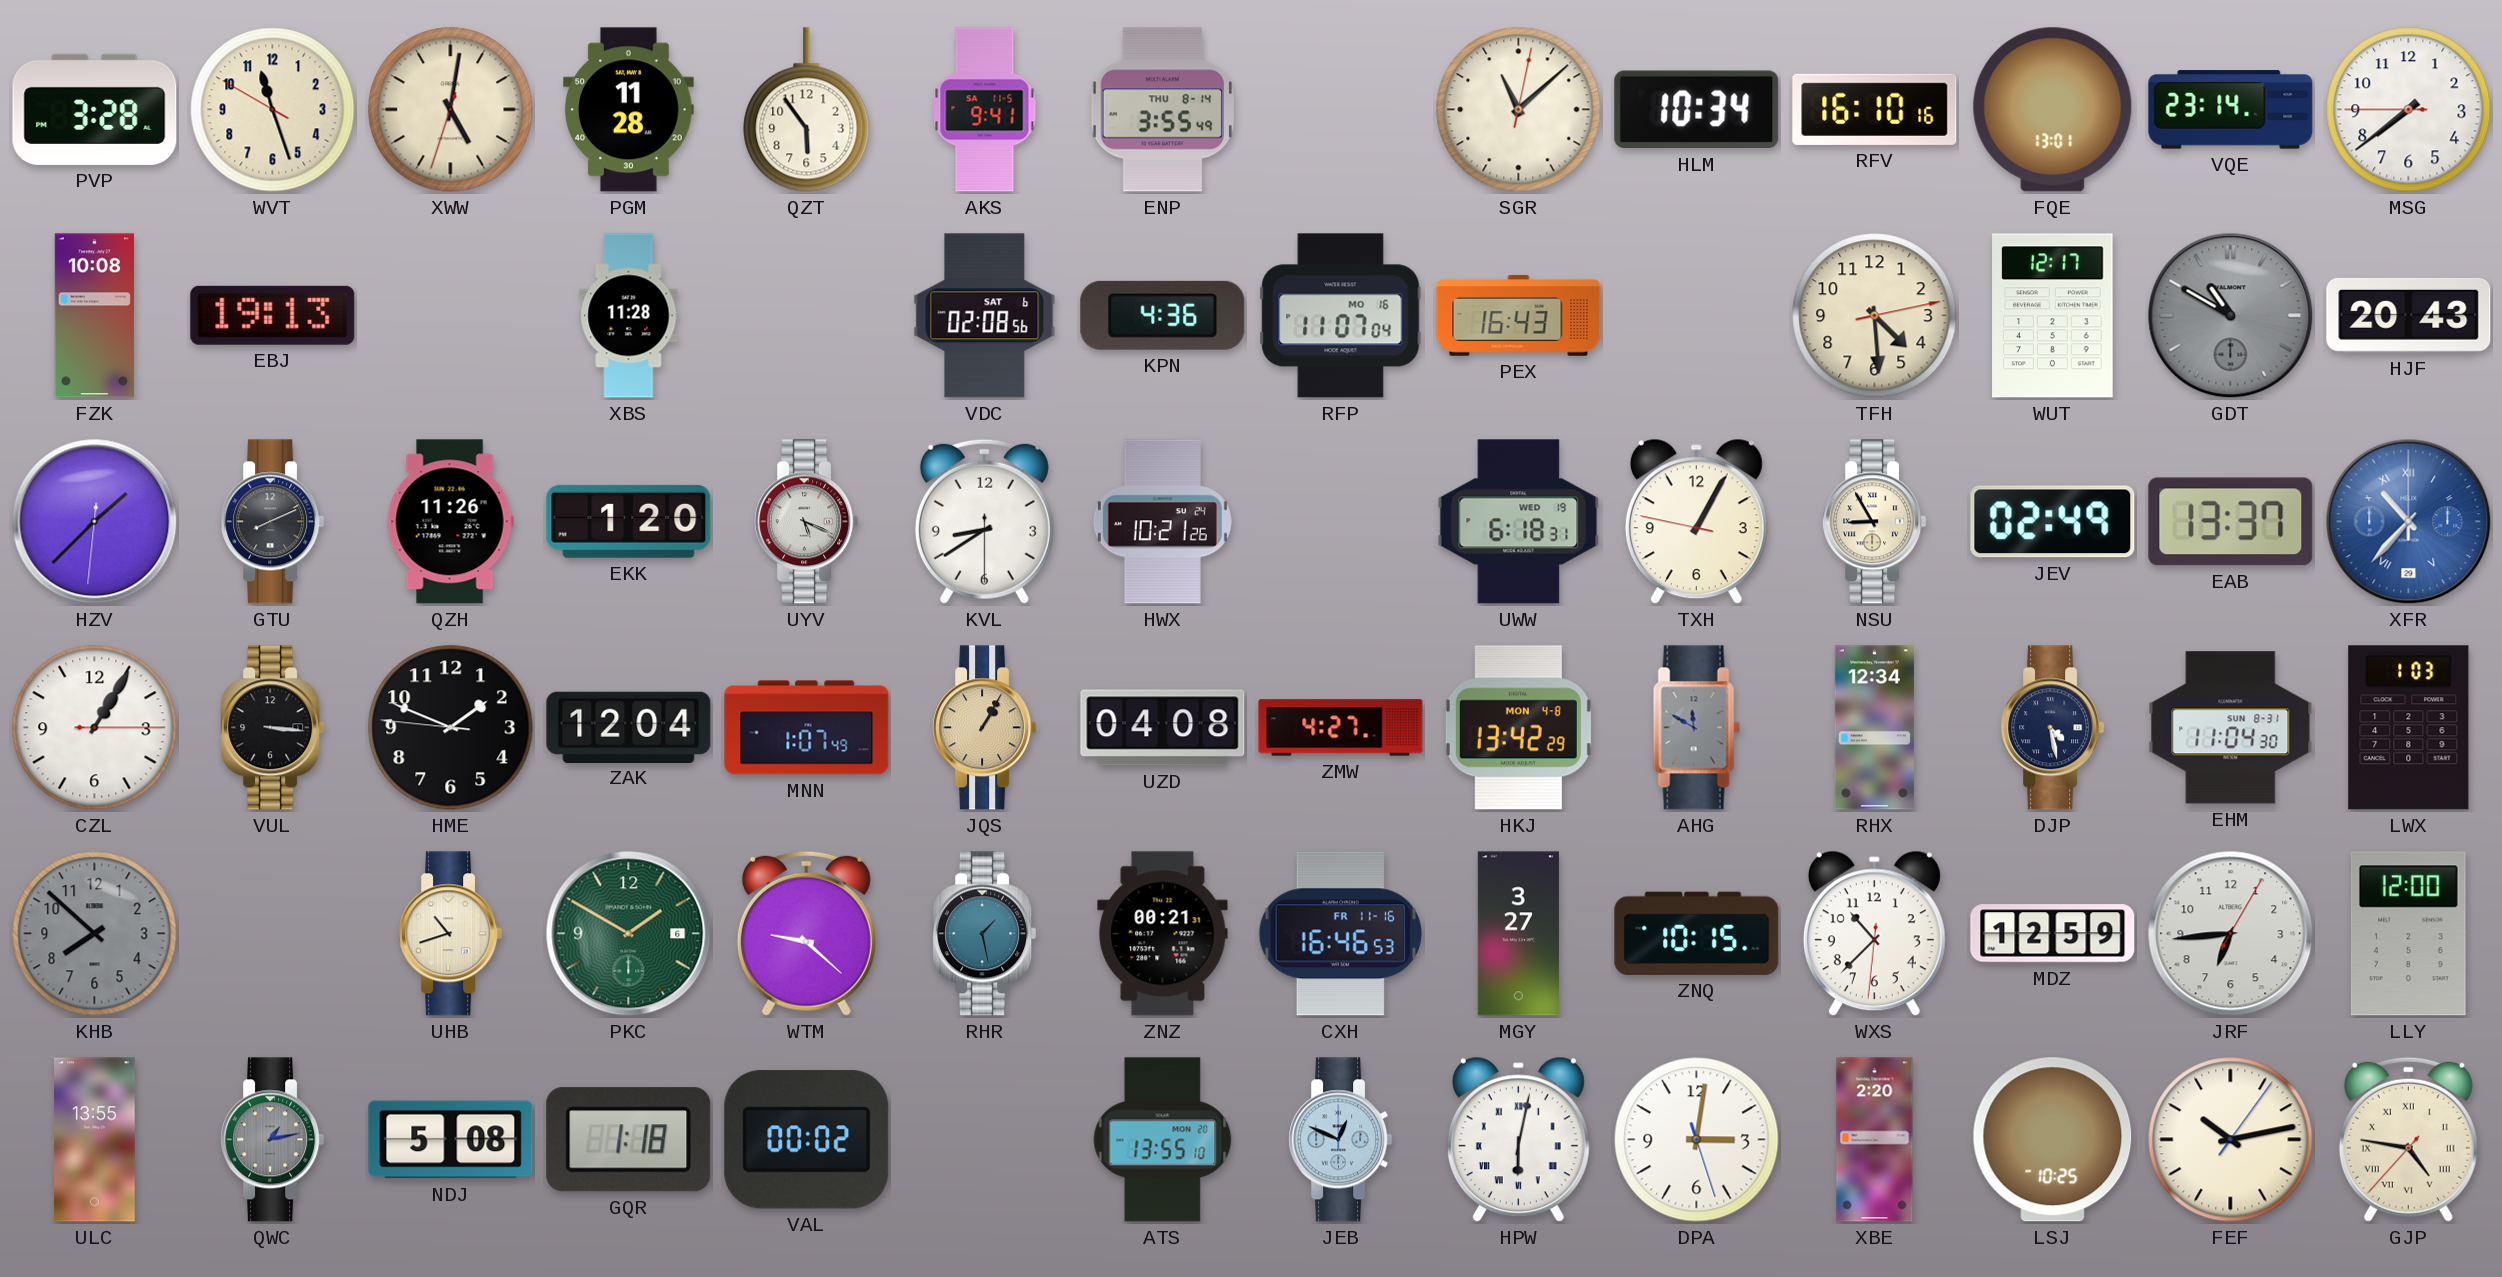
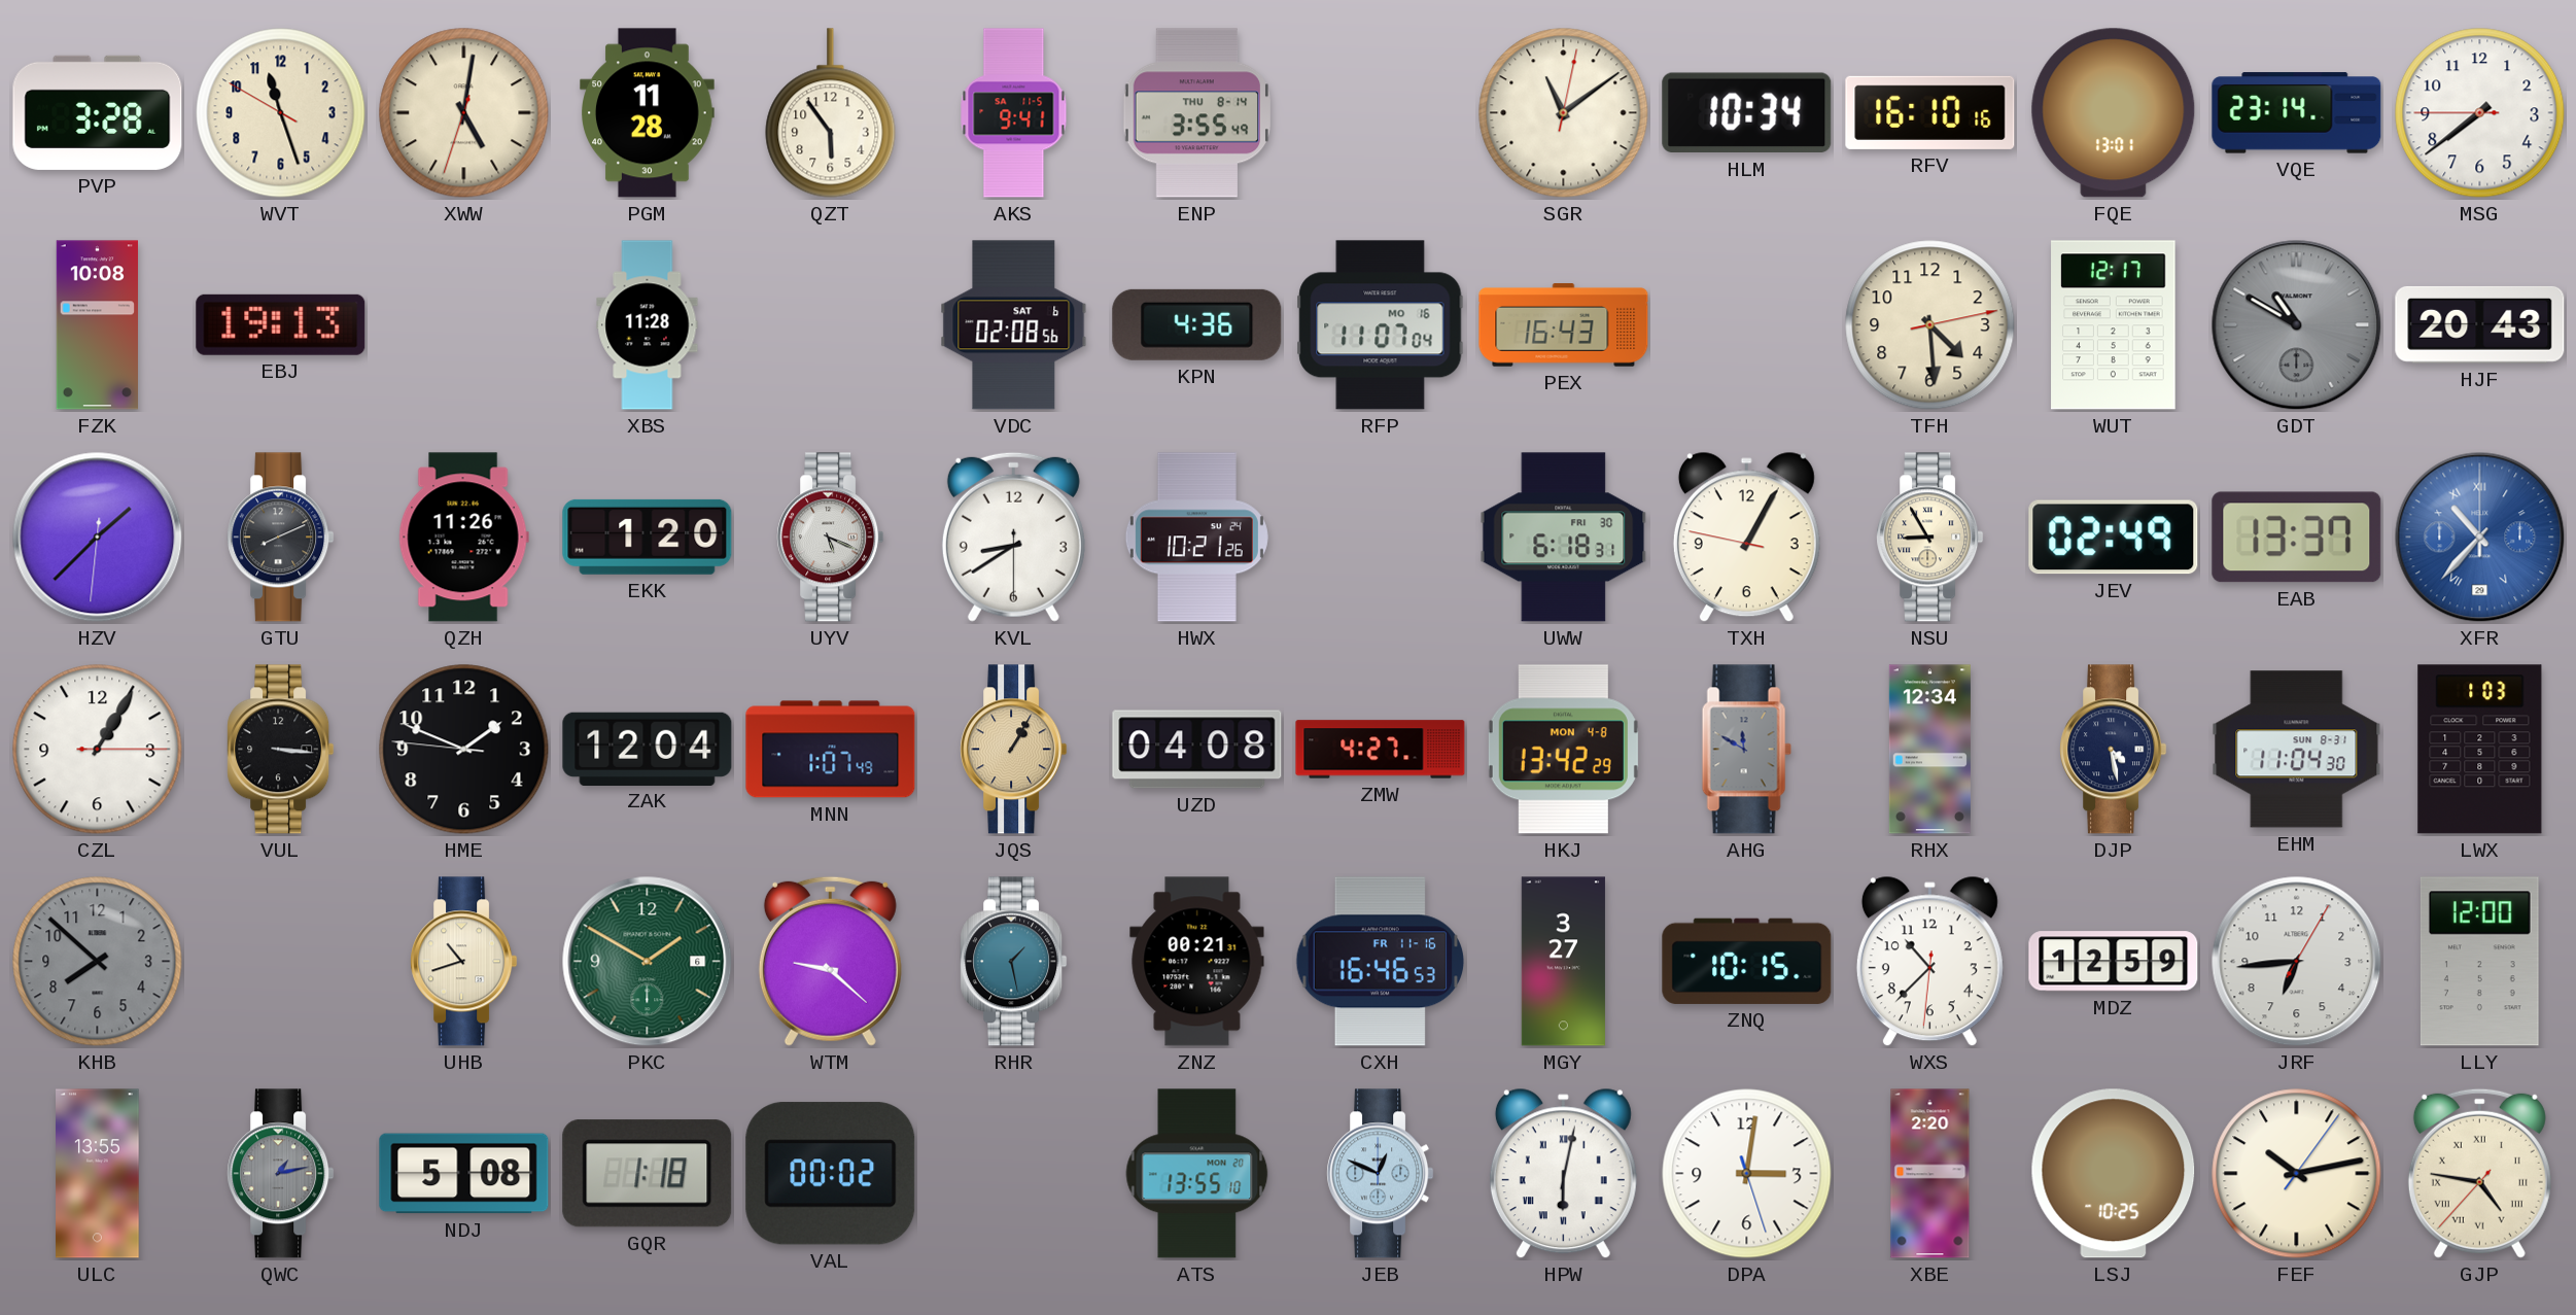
SGR: 11:08 -> 11:09
UWW date: WED 19 -> FRI 30
